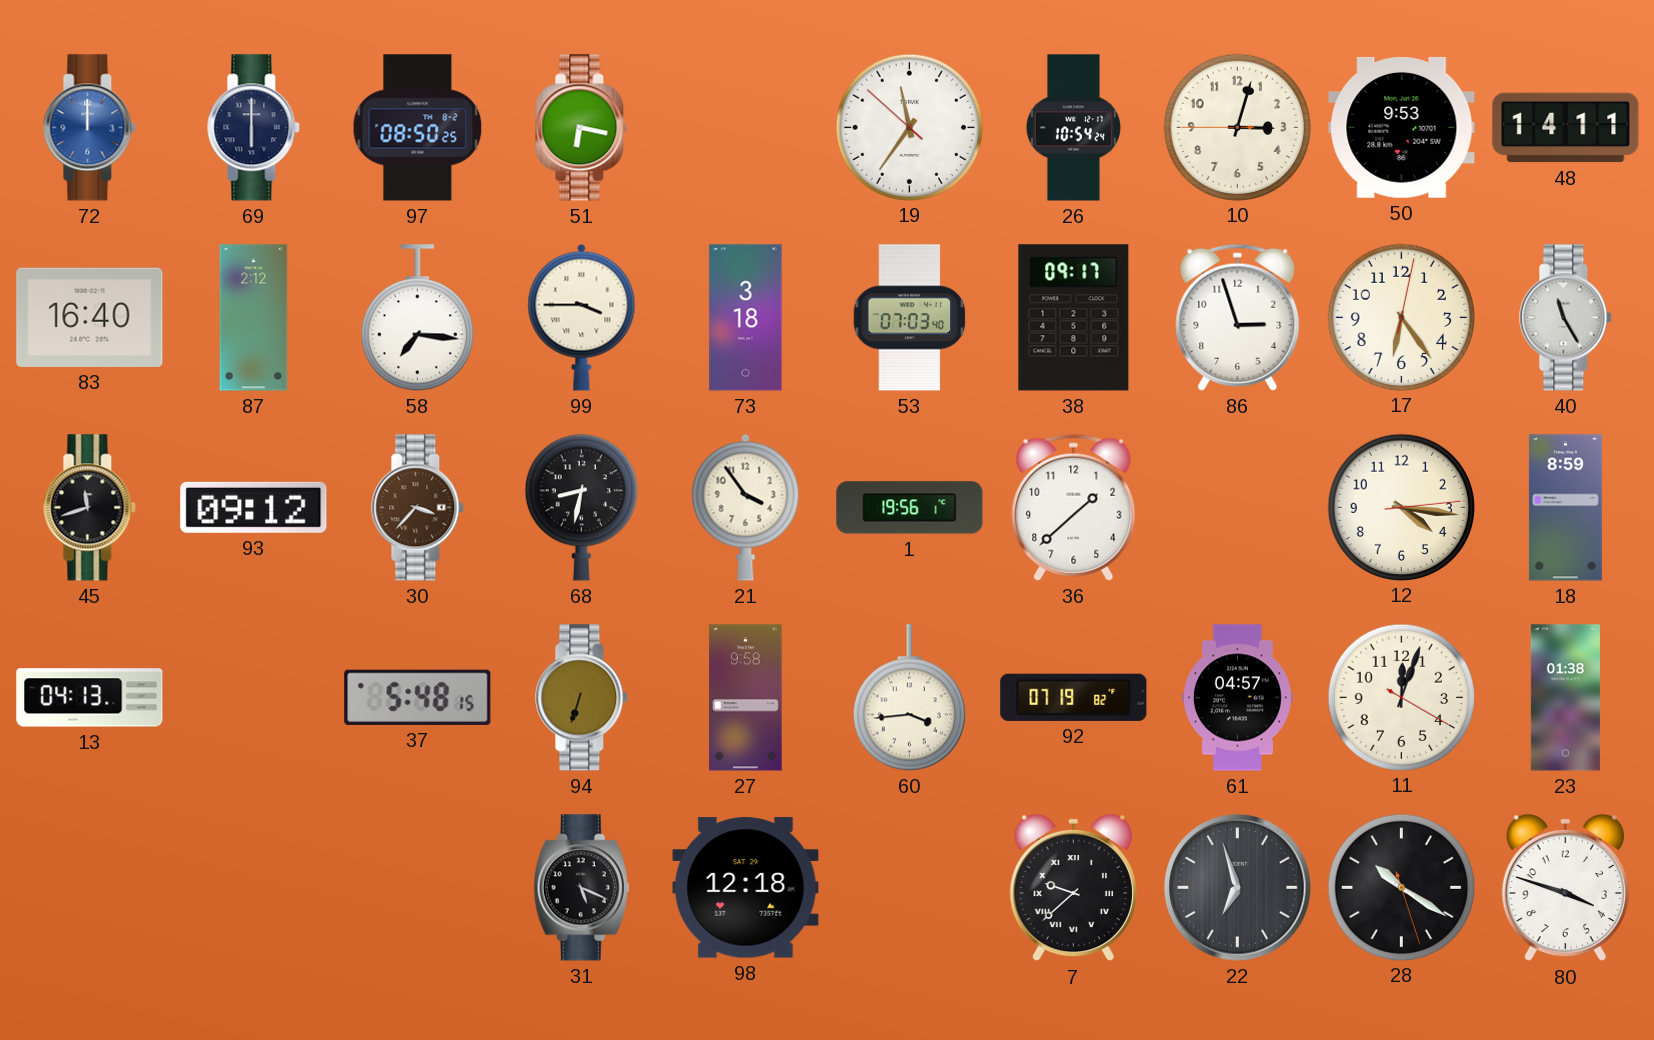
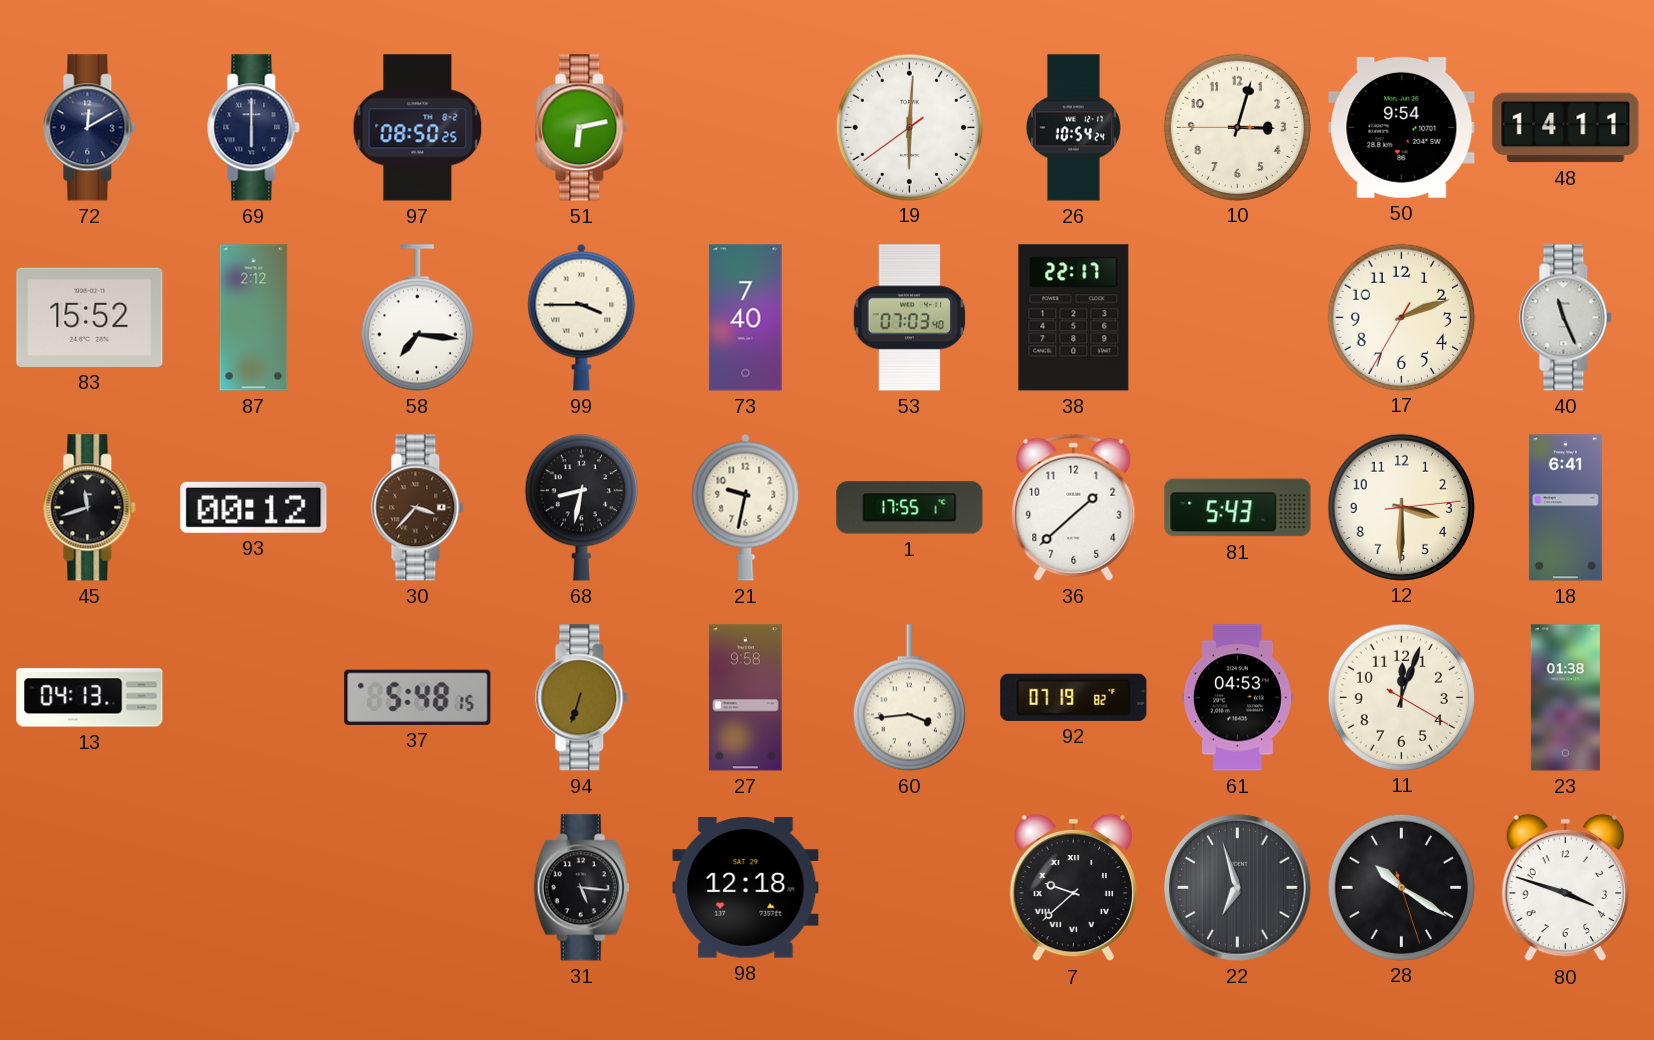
72: 12:00 -> 12:10
72 dial: blue -> navy
51: 6:17 -> 6:13
19: 11:35 -> 6:00
50: 9:53 -> 9:54
83: 16:40 -> 15:52
73: 3:18 -> 7:40
38: 09:17 -> 22:17
86: 2:57 -> none
17: 6:24 -> 2:11
40: 11:25 -> 11:26
93: 09:12 -> 00:12
21: 3:54 -> 9:32
1: 19:56 -> 17:55
81: none -> 5:43
12: 4:16 -> 3:30
18: 8:59 -> 6:41
61: 04:57 -> 04:53
31: 5:19 -> 5:16
